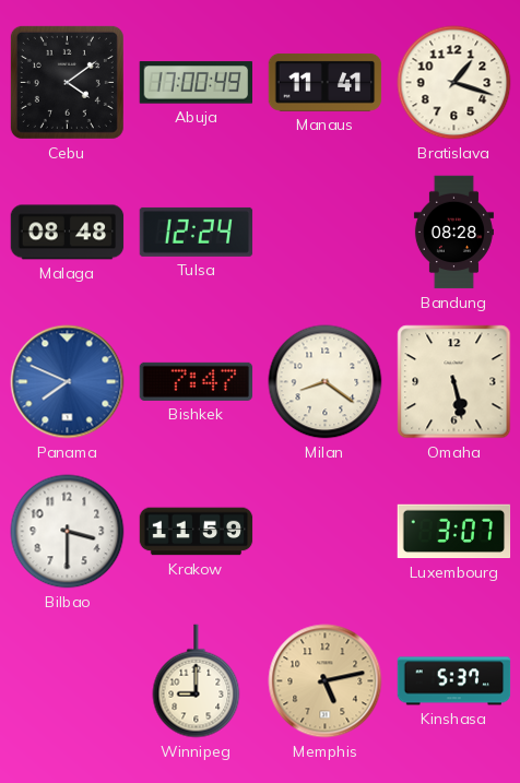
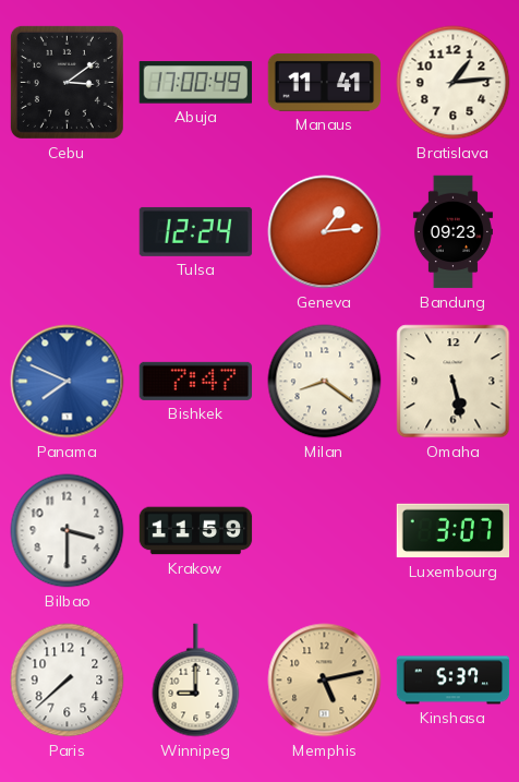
Cebu: 4:09 -> 3:09
Bratislava: 1:18 -> 1:14
Malaga: 08:48 -> none
Geneva: none -> 1:14
Bandung: 08:28 -> 09:23
Paris: none -> 7:38
